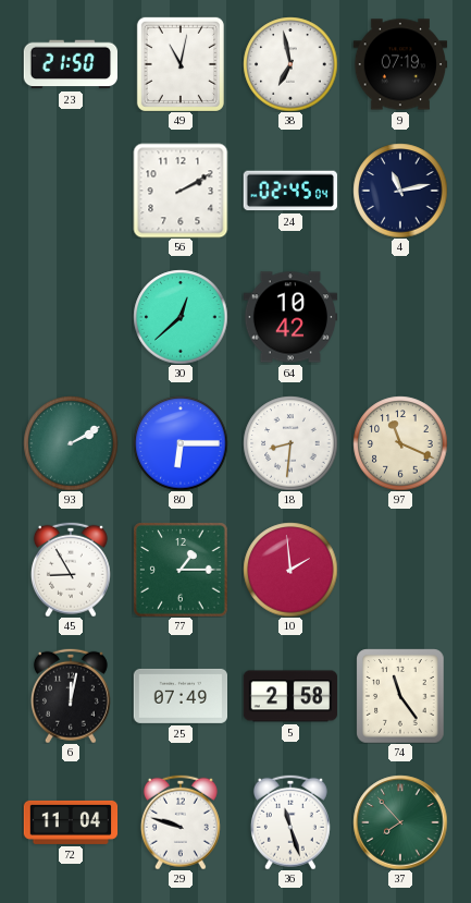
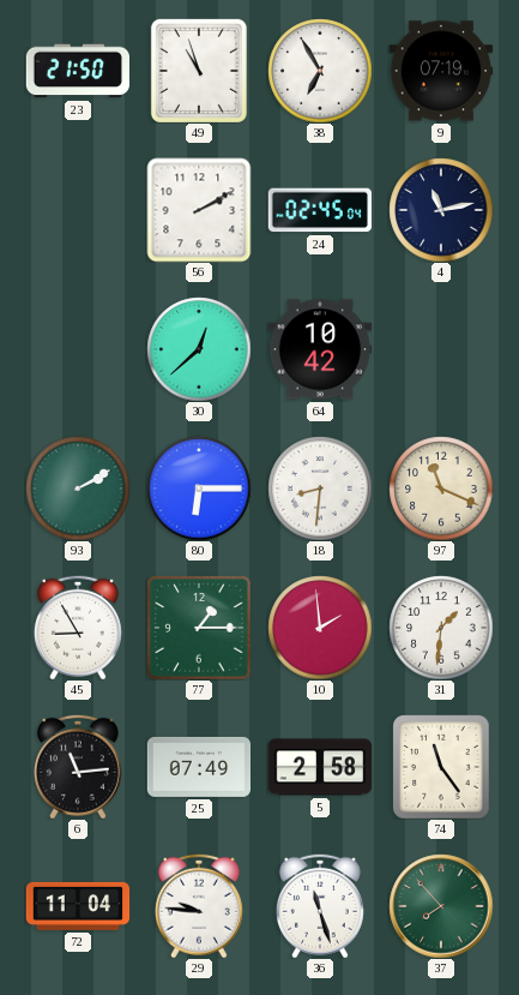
49: 11:02 -> 10:57
38: 6:58 -> 6:55
31: none -> 1:31
6: 12:02 -> 11:14
29: 9:48 -> 9:46
